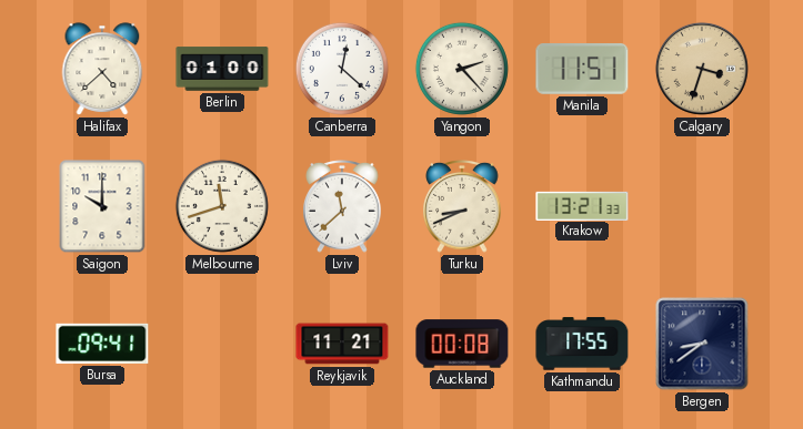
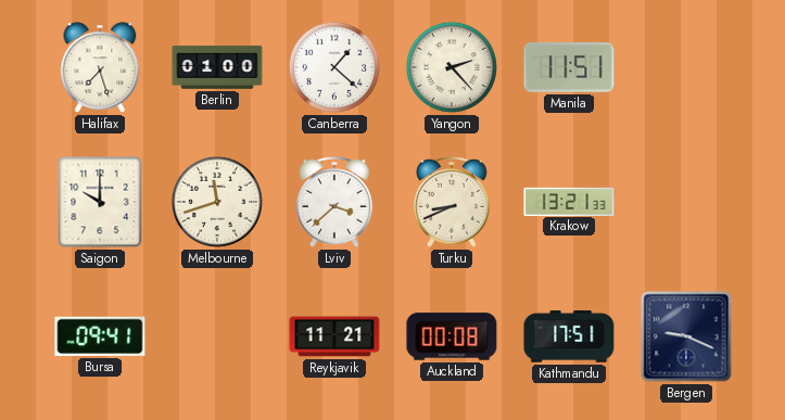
Halifax: 4:38 -> 7:27
Canberra: 12:22 -> 1:22
Calgary: 3:33 -> none
Lviv: 11:38 -> 3:38
Kathmandu: 17:55 -> 17:51
Bergen: 8:39 -> 9:19
